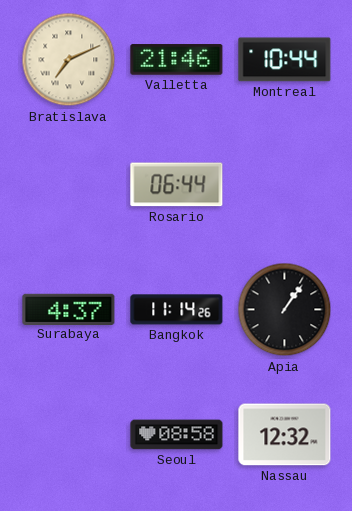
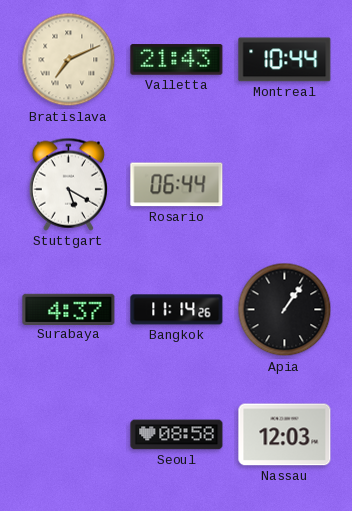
Valletta: 21:46 -> 21:43
Stuttgart: none -> 5:20
Nassau: 12:32 -> 12:03
